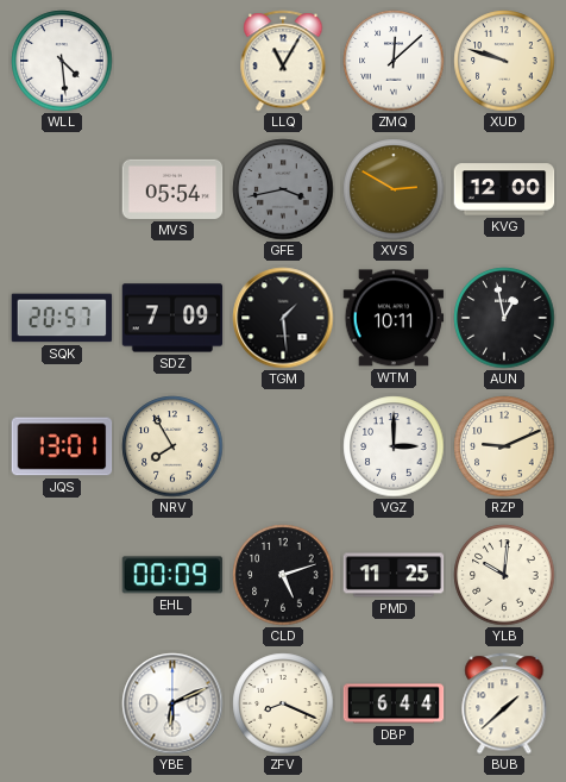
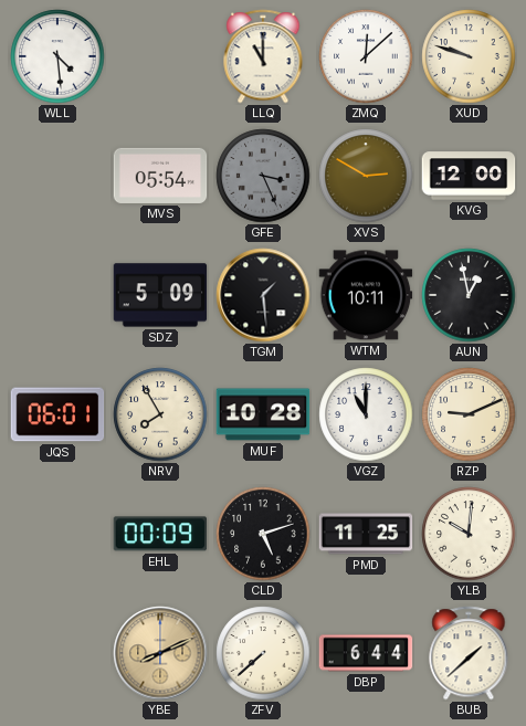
LLQ: 11:05 -> 11:00
GFE: 3:43 -> 3:26
SQK: 20:57 -> none
SDZ: 7:09 -> 5:09
JQS: 13:01 -> 06:01
MUF: none -> 10:28
VGZ: 3:00 -> 11:00
YBE: 6:11 -> 8:11
YBE dial: white -> champagne
ZFV: 8:19 -> 7:38
